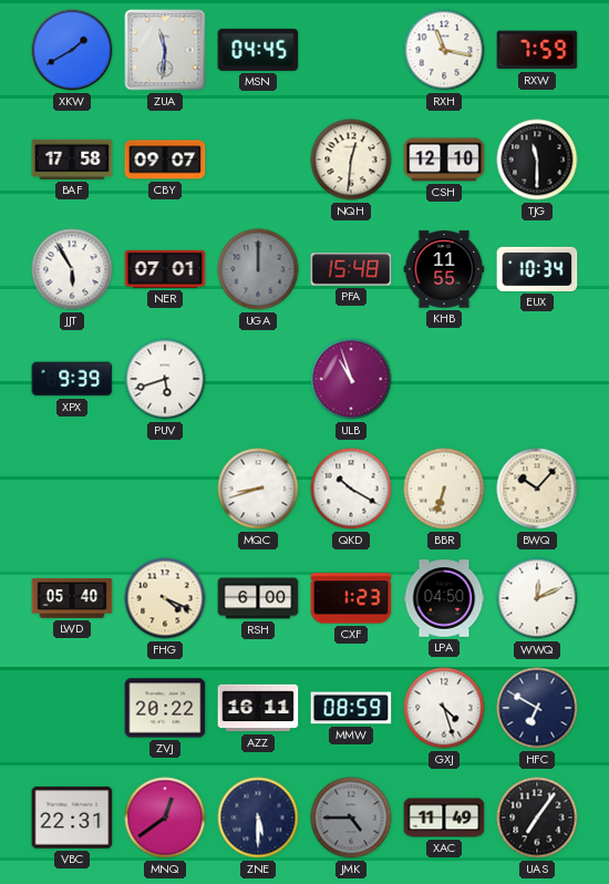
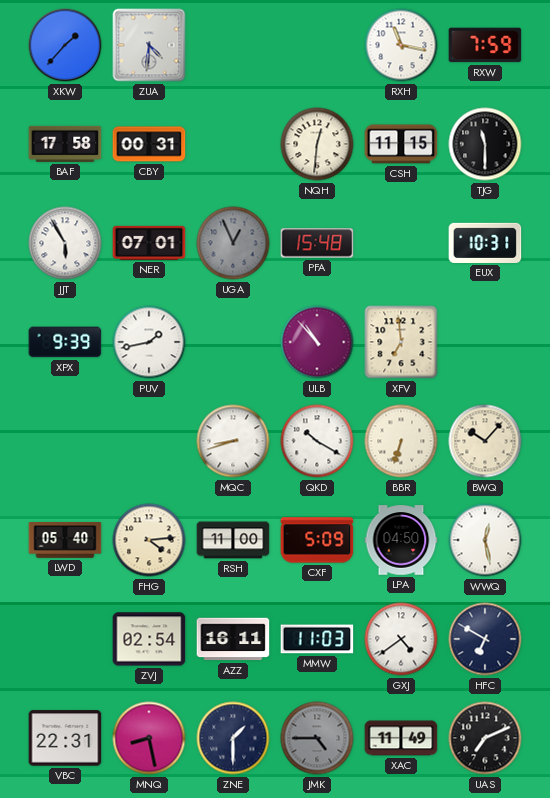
XKW: 1:40 -> 1:37
ZUA: 11:31 -> 4:31
MSN: 04:45 -> none
CBY: 09:07 -> 00:31
CSH: 12:10 -> 11:15
UGA: 12:00 -> 12:56
KHB: 11:55 -> none
EUX: 10:34 -> 10:31
PUV: 5:42 -> 1:43
ULB: 10:57 -> 10:53
XFV: none -> 6:59
FHG: 4:19 -> 4:14
RSH: 6:00 -> 11:00
CXF: 1:23 -> 5:09
WWQ: 12:11 -> 12:28
ZVJ: 20:22 -> 02:54
MMW: 08:59 -> 11:03
GXJ: 4:27 -> 4:39
MNQ: 12:39 -> 8:28
ZNE: 5:30 -> 1:30
UAS: 7:06 -> 7:11
